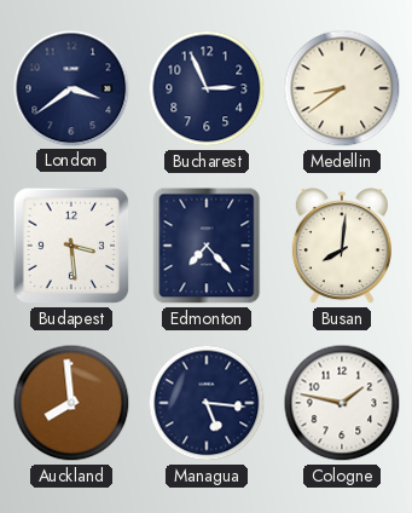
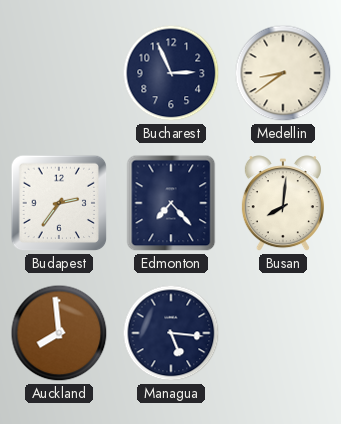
London: 3:39 -> none
Budapest: 3:29 -> 2:36
Cologne: 1:47 -> none
